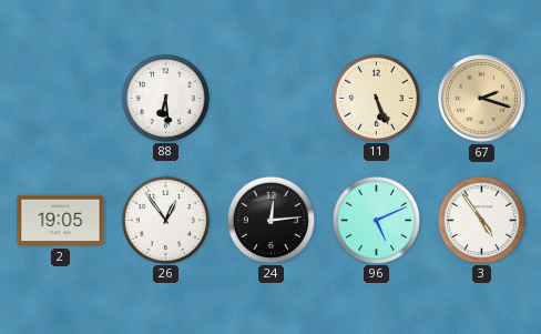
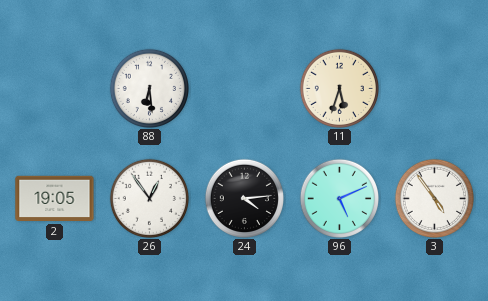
11: 5:26 -> 5:33
67: 2:18 -> none
24: 12:14 -> 4:14
